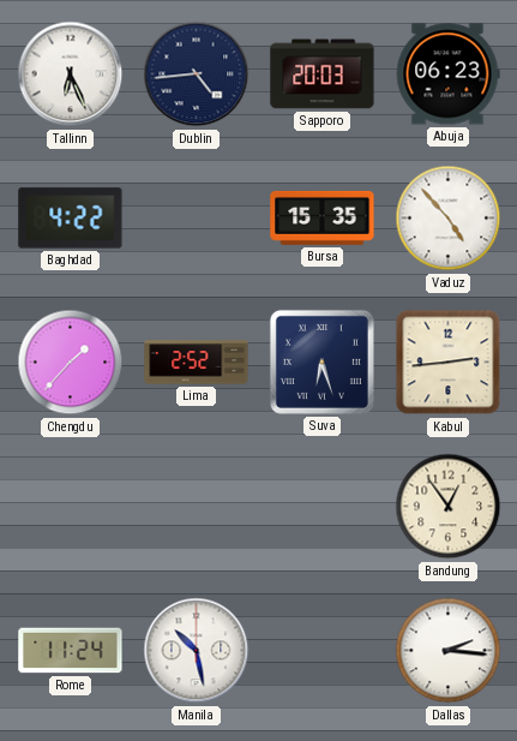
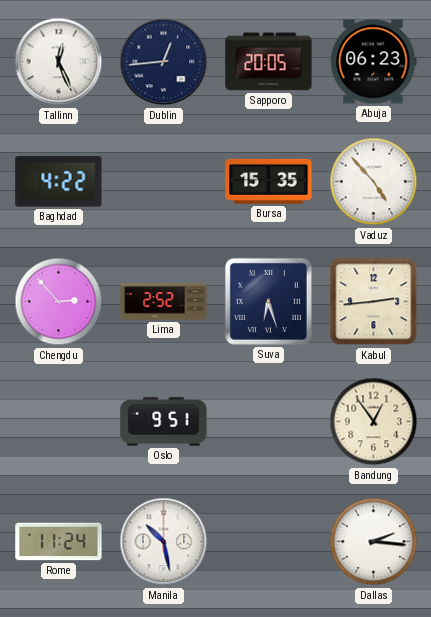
Tallinn: 6:26 -> 12:26
Dublin: 4:44 -> 12:44
Sapporo: 20:03 -> 20:05
Chengdu: 1:37 -> 2:53
Oslo: none -> 9:51
